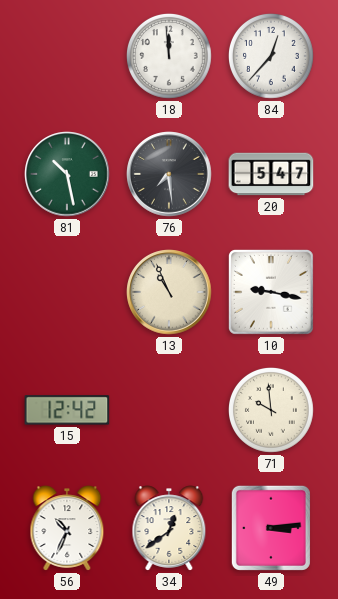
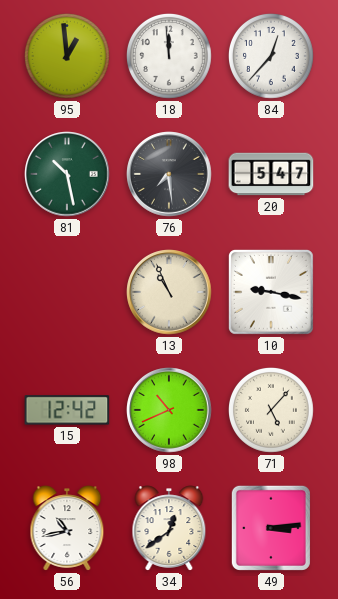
95: none -> 12:59
98: none -> 10:41
71: 9:59 -> 5:07
56: 10:34 -> 10:43
